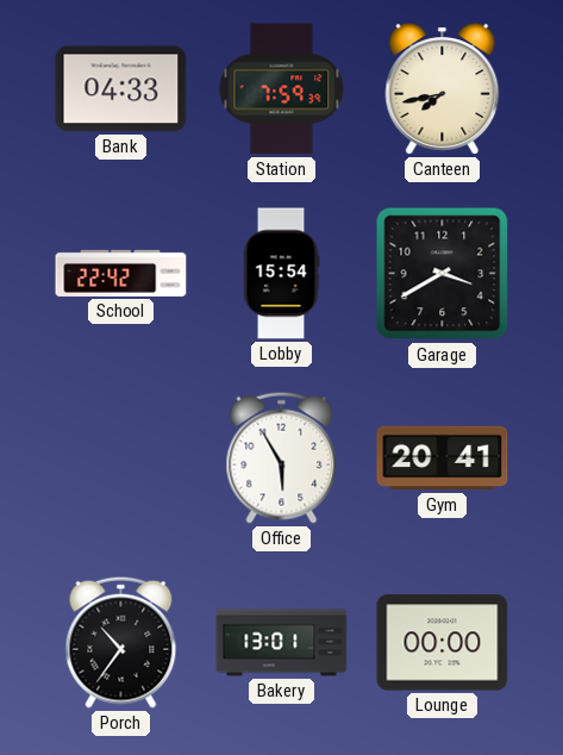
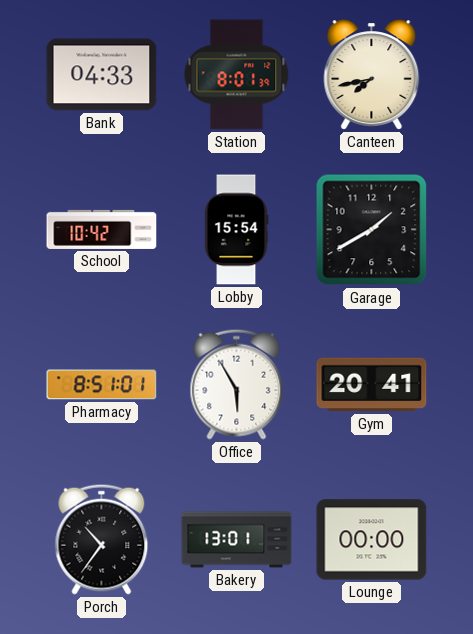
Station: 7:59 -> 8:01
School: 22:42 -> 10:42
Garage: 3:40 -> 1:40
Pharmacy: none -> 8:51
